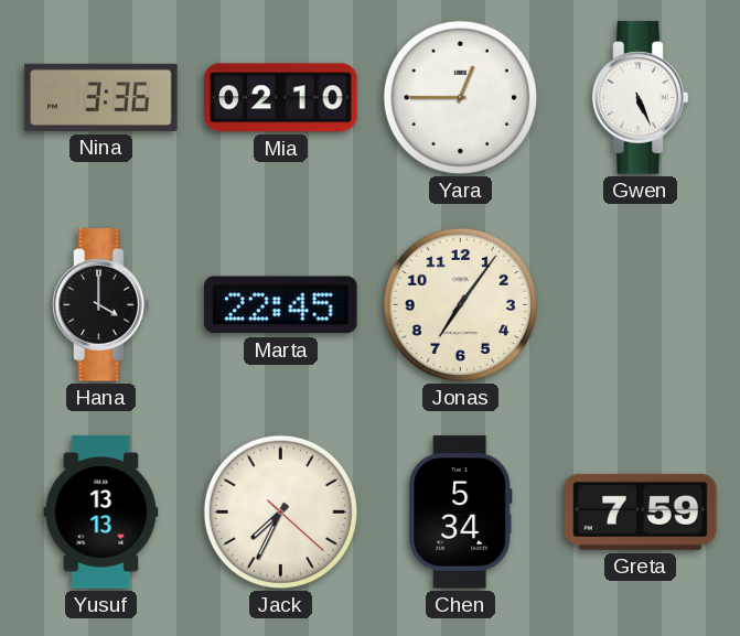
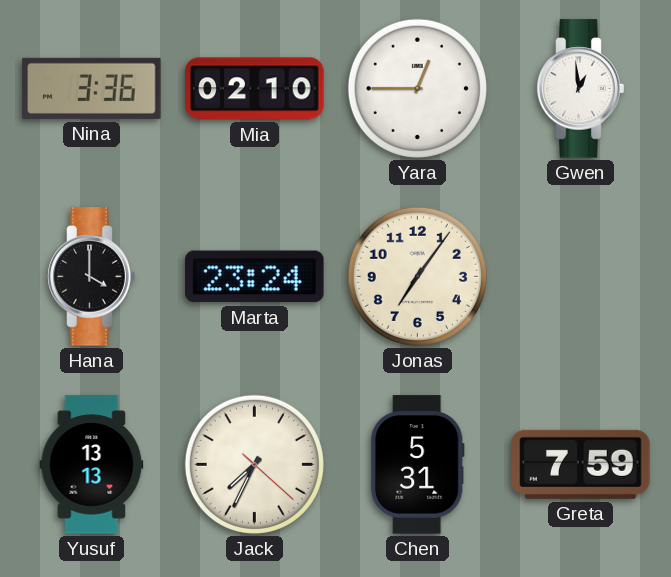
Gwen: 5:26 -> 12:59
Marta: 22:45 -> 23:24
Chen: 5:34 -> 5:31
